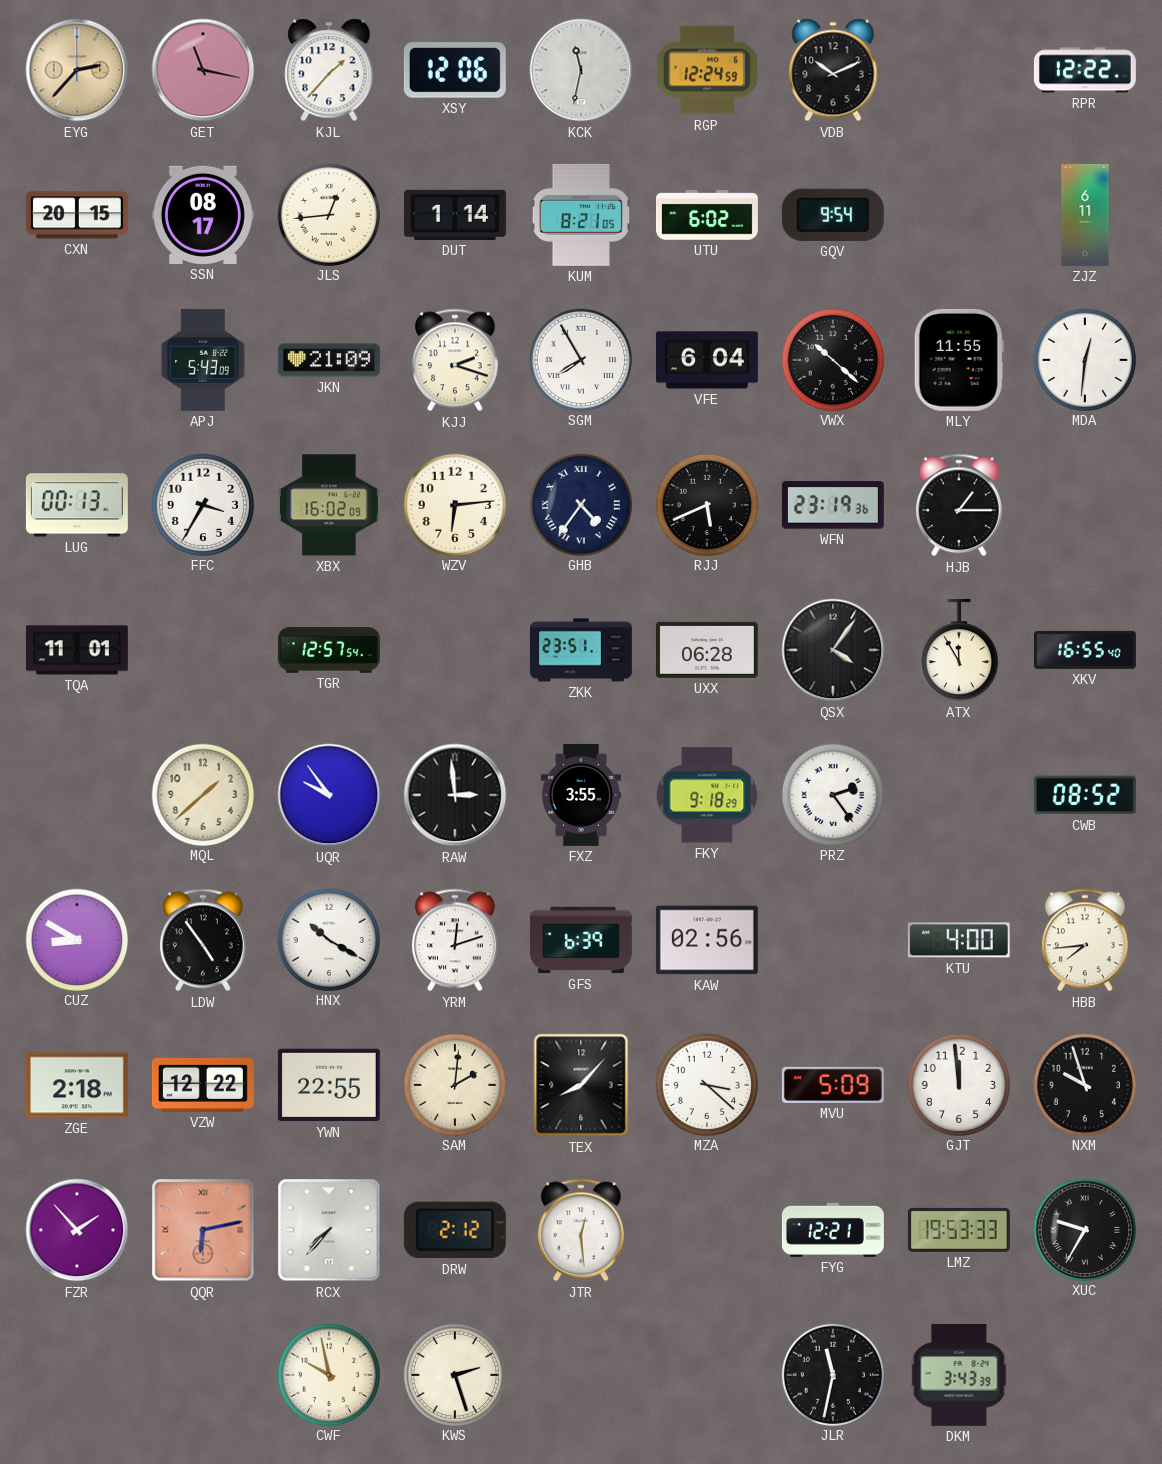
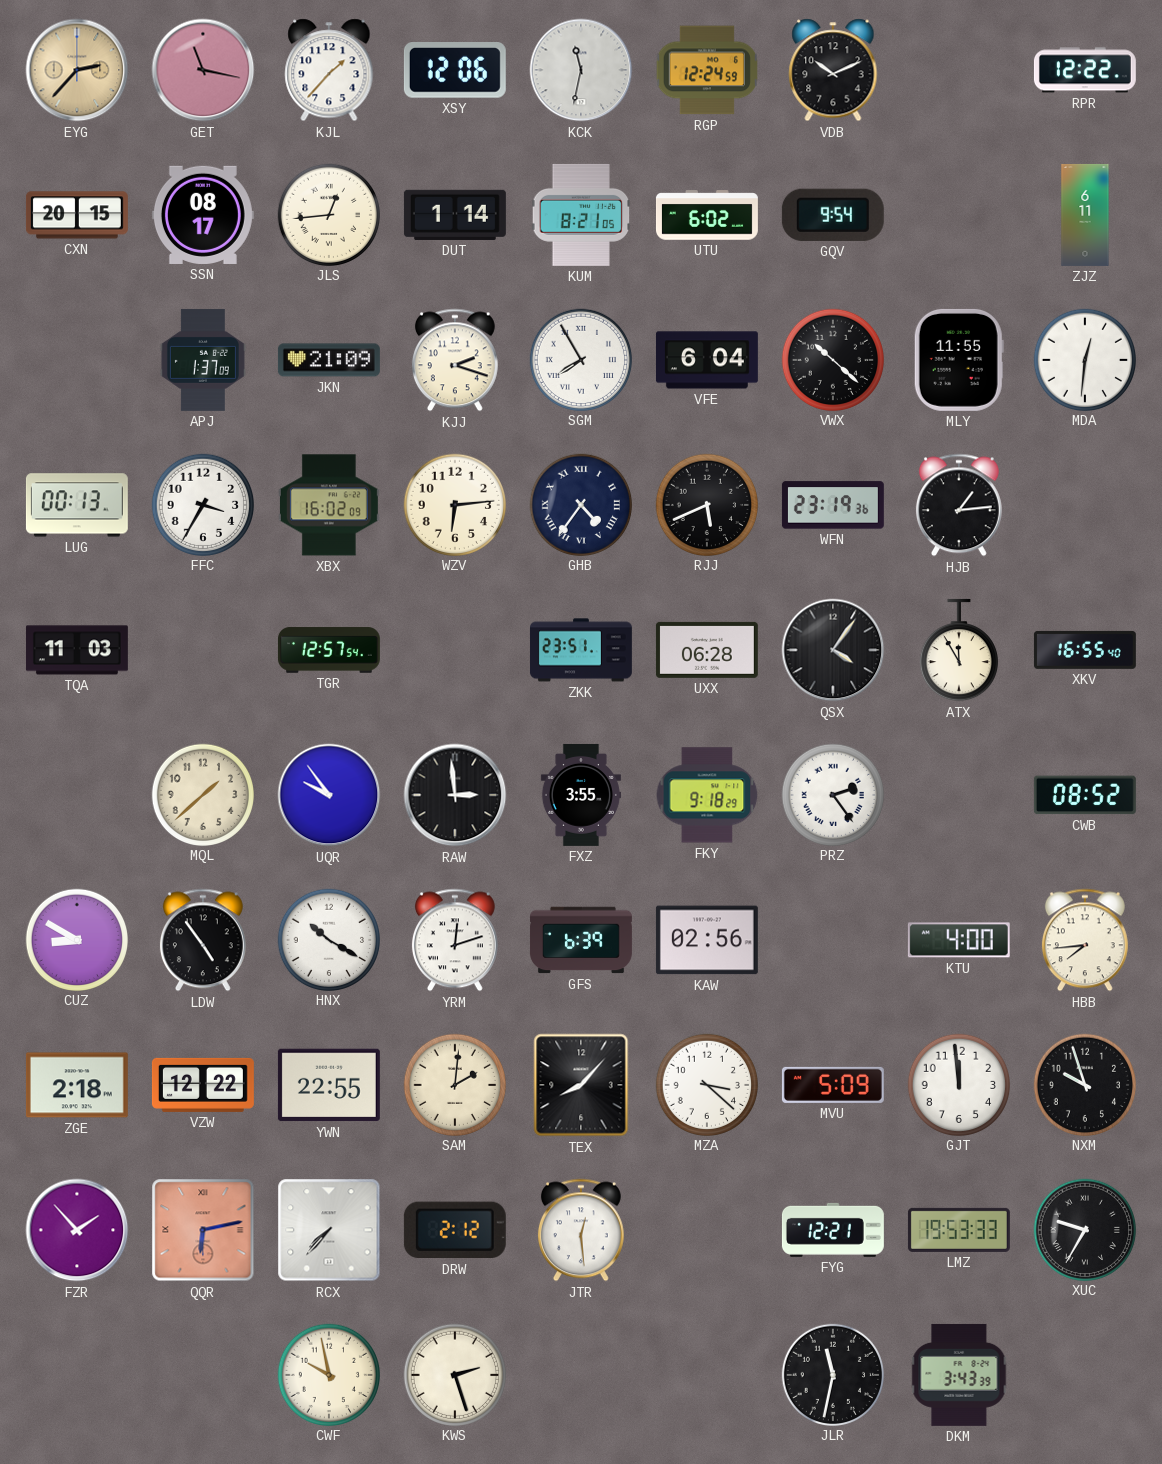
APJ: 5:43 -> 1:37
HJB: 1:15 -> 1:14
TQA: 11:01 -> 11:03
